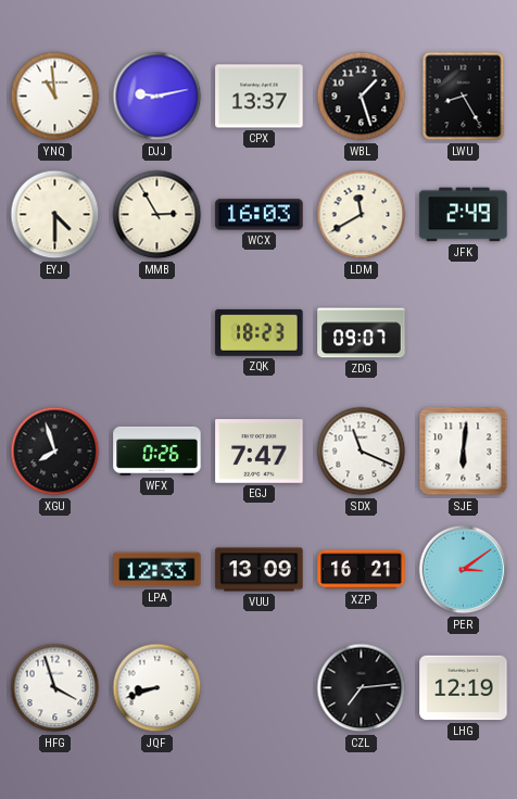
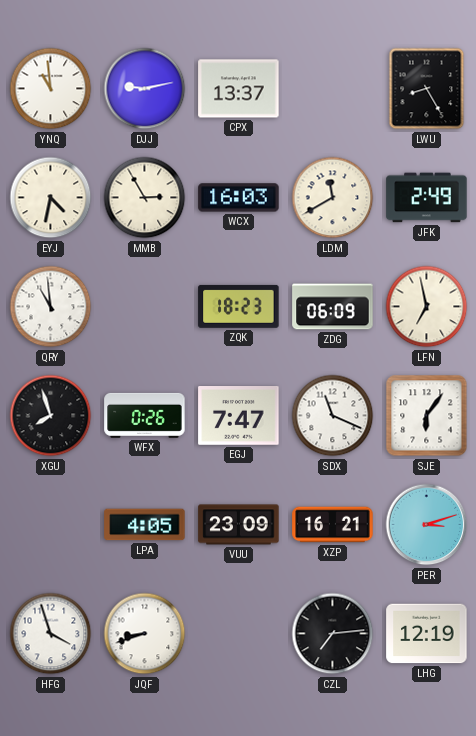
WBL: 1:27 -> none
EYJ: 4:30 -> 4:32
QRY: none -> 10:59
ZDG: 09:07 -> 06:09
LFN: none -> 6:58
SJE: 6:01 -> 6:06
LPA: 12:33 -> 4:05
VUU: 13:09 -> 23:09
PER: 3:09 -> 3:12
